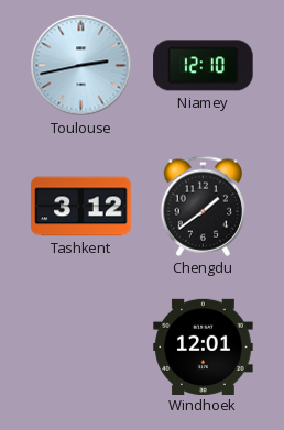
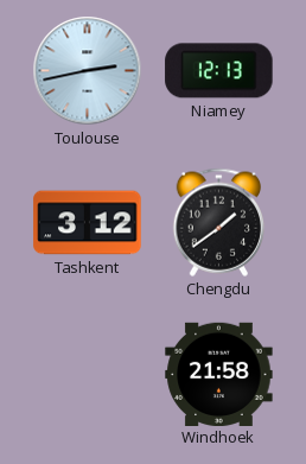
Niamey: 12:10 -> 12:13
Windhoek: 12:01 -> 21:58
